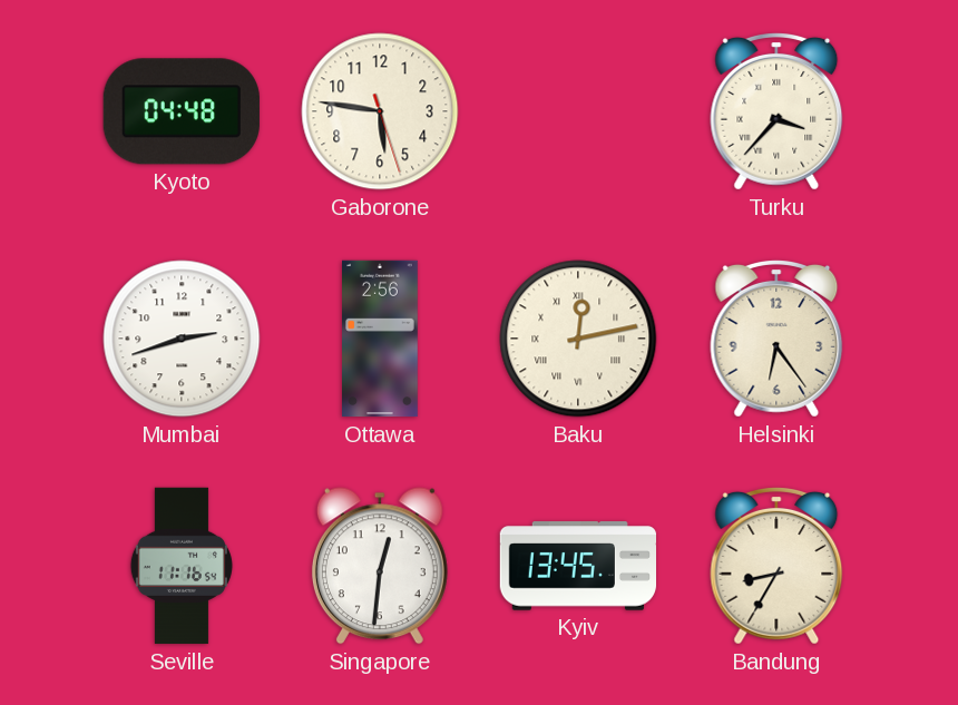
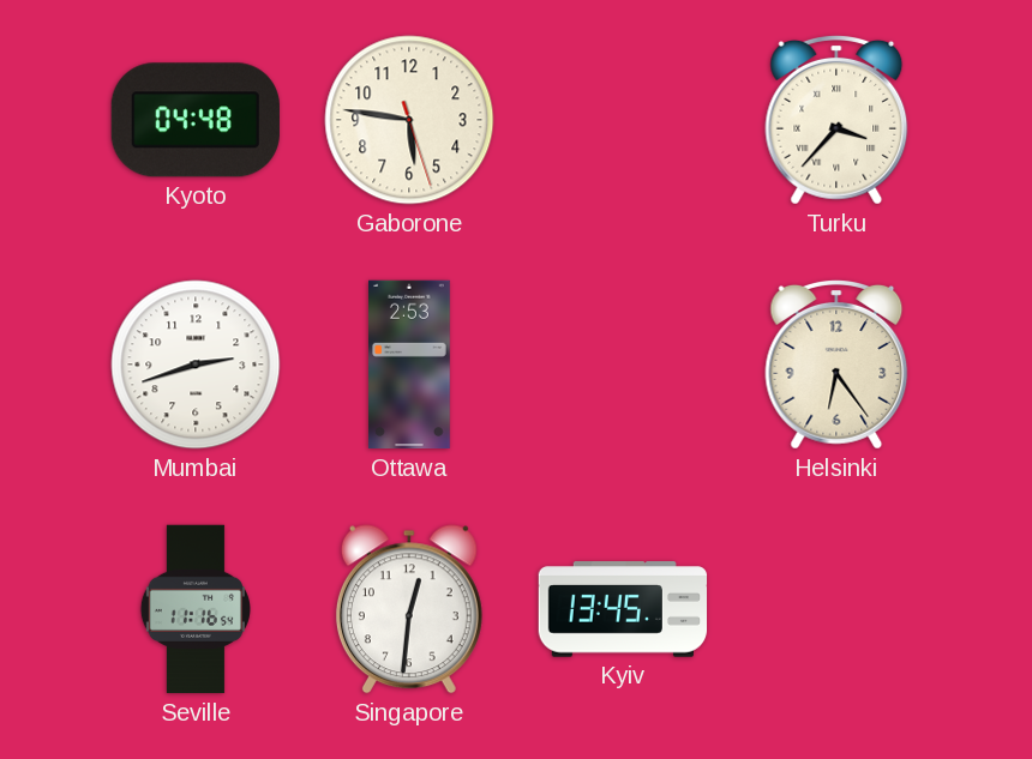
Ottawa: 2:56 -> 2:53
Baku: 12:13 -> none
Bandung: 8:35 -> none
